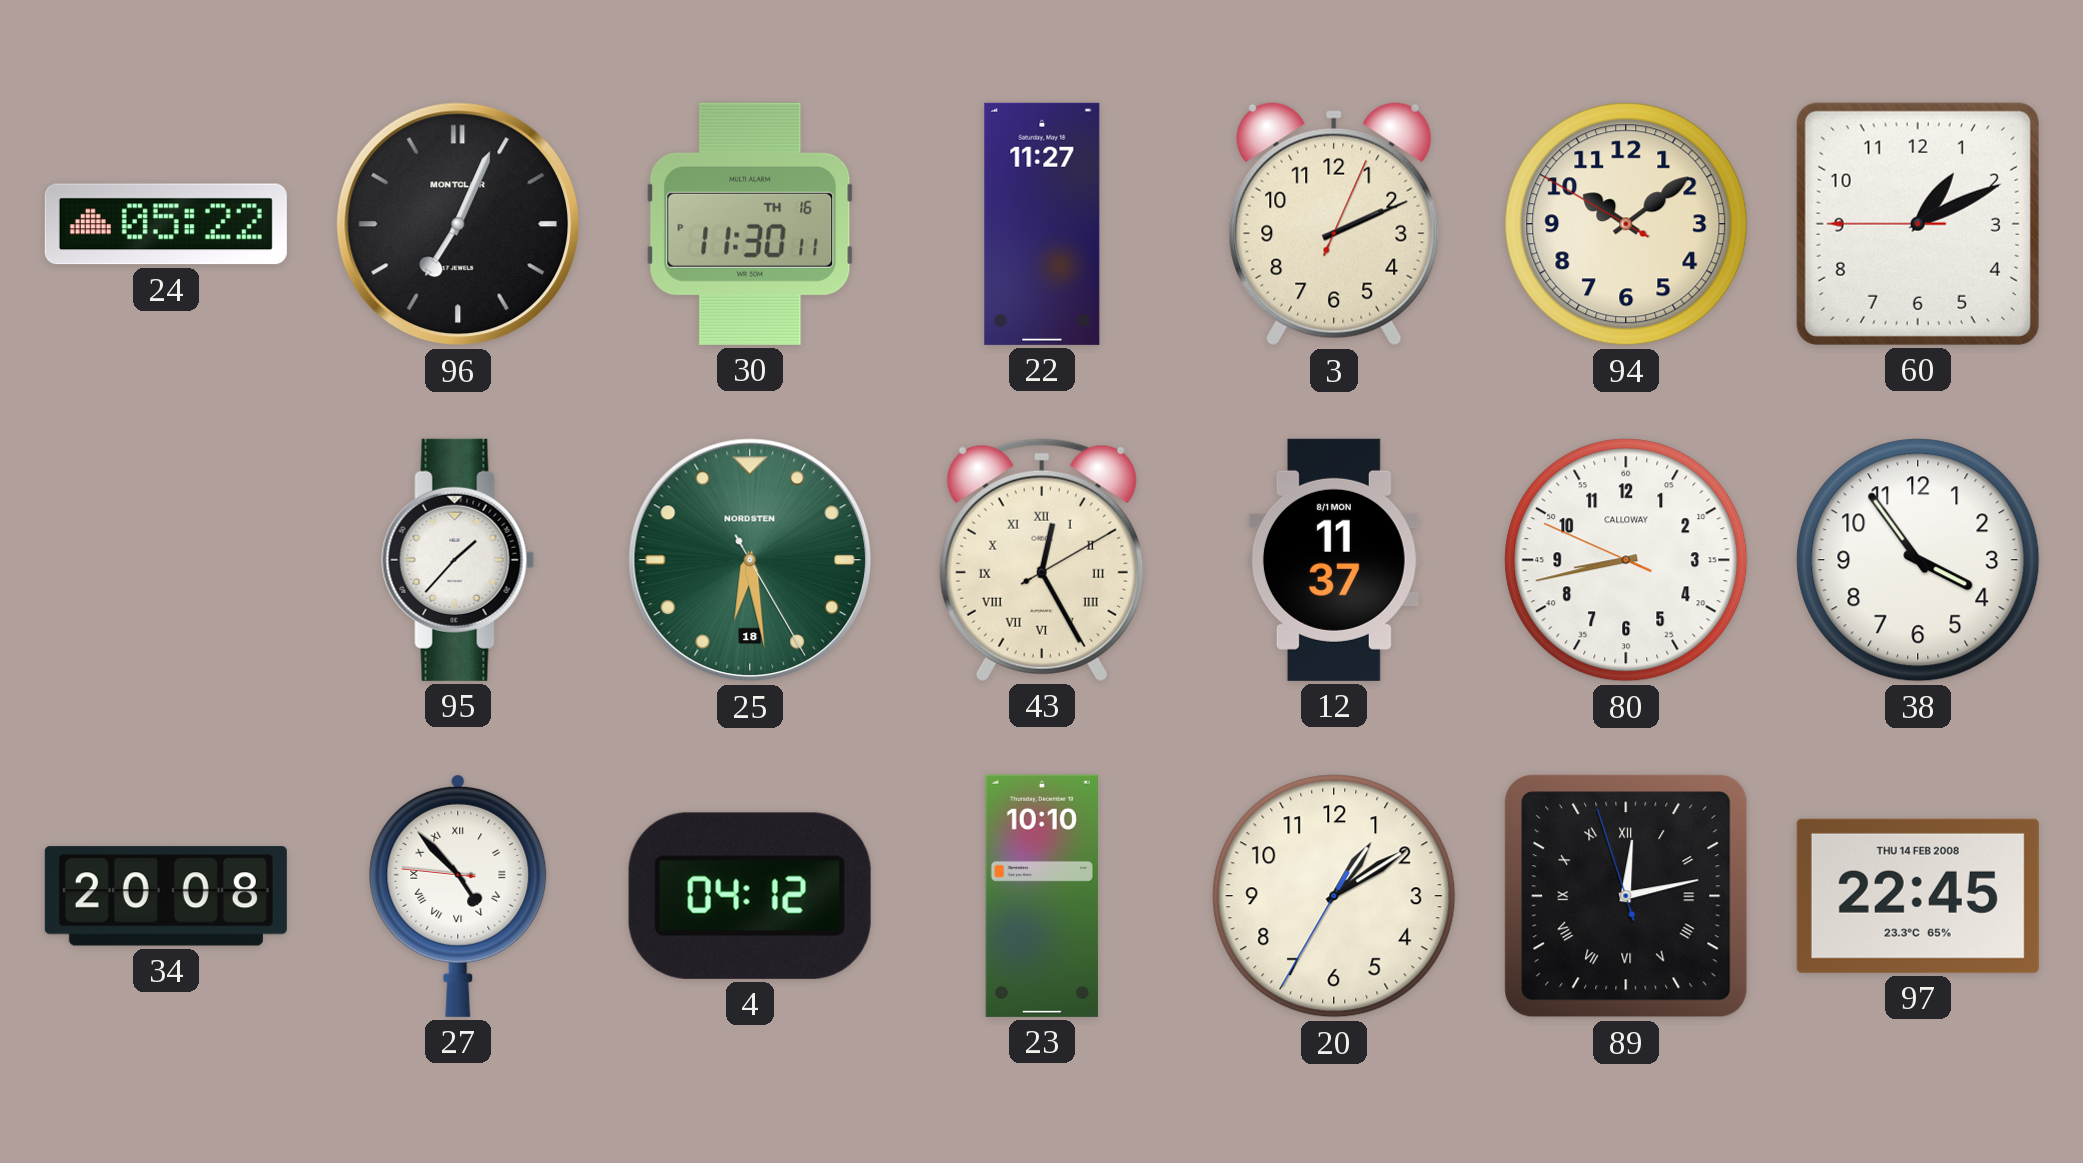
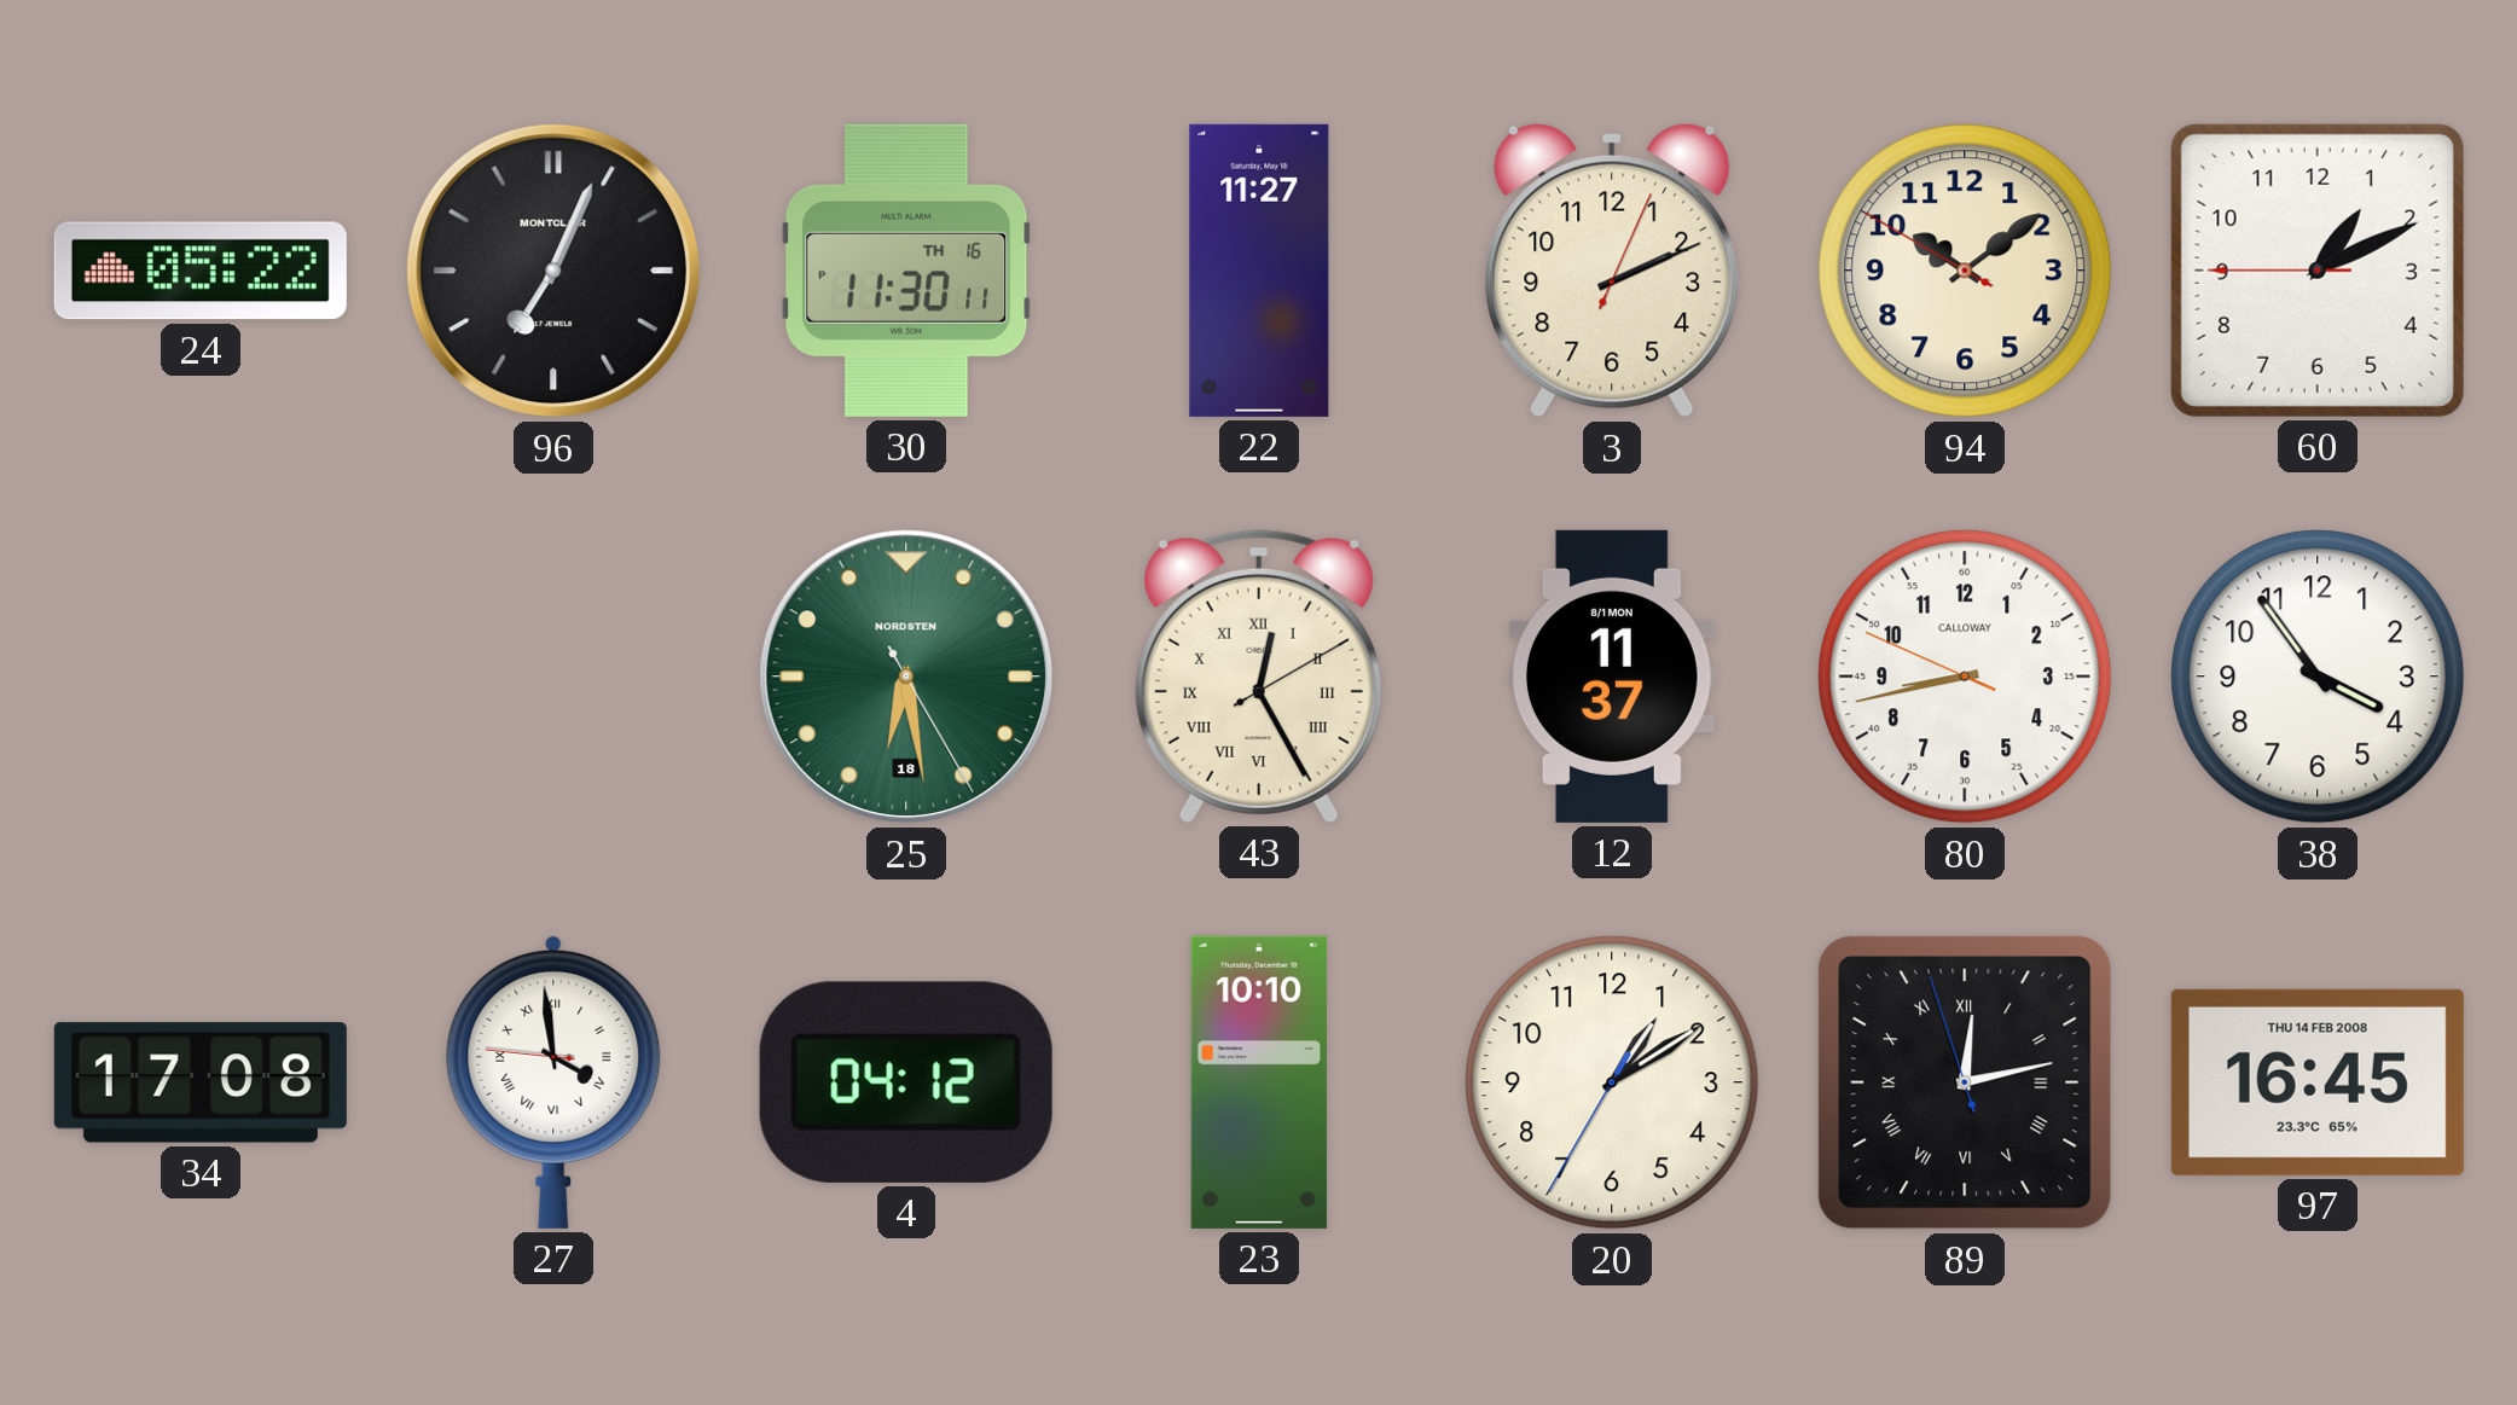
95: 1:37 -> none
34: 20:08 -> 17:08
27: 4:52 -> 3:58
97: 22:45 -> 16:45
